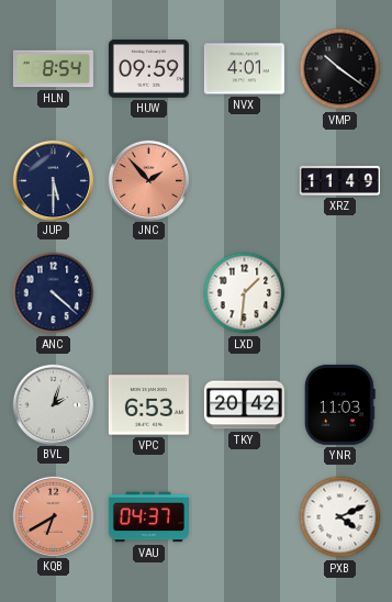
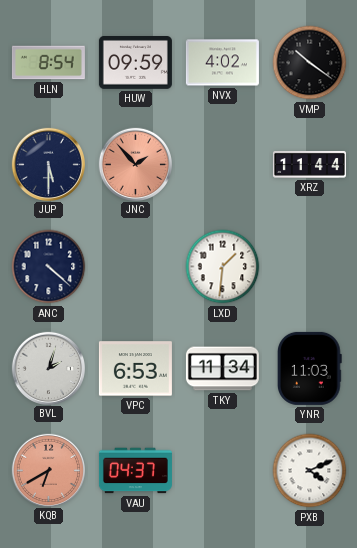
NVX: 4:01 -> 4:02
XRZ: 11:49 -> 11:44
TKY: 20:42 -> 11:34
